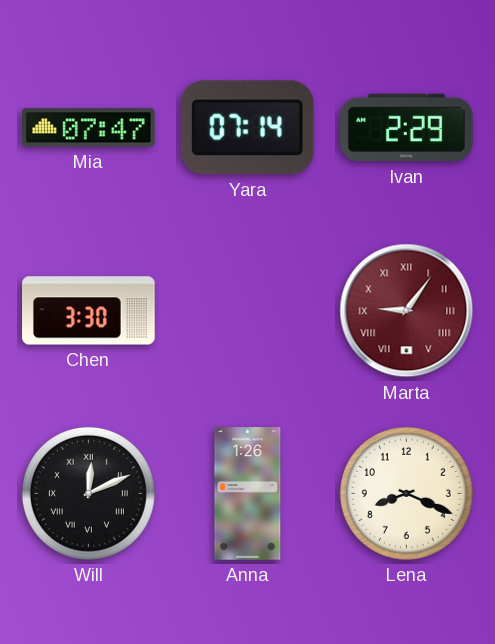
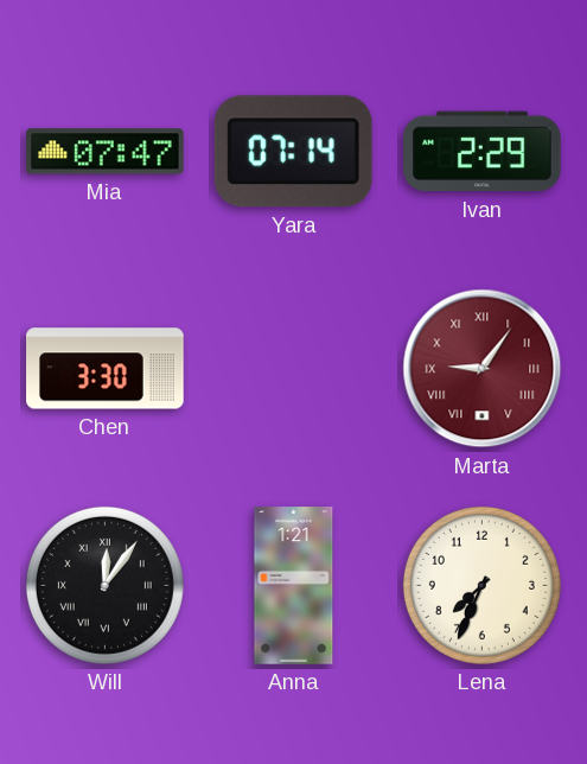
Will: 12:11 -> 12:06
Anna: 1:26 -> 1:21
Lena: 8:19 -> 7:34
